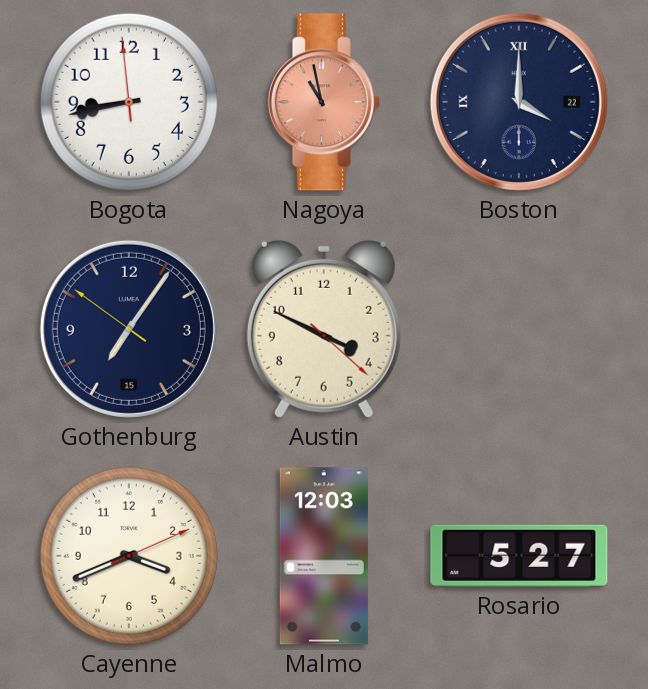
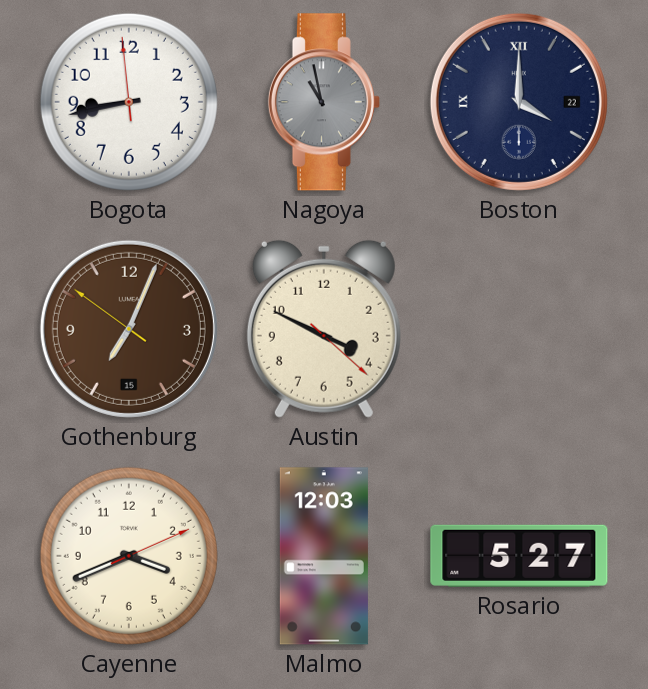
Nagoya dial: salmon -> grey
Gothenburg: 7:05 -> 7:03
Gothenburg dial: navy -> brown
